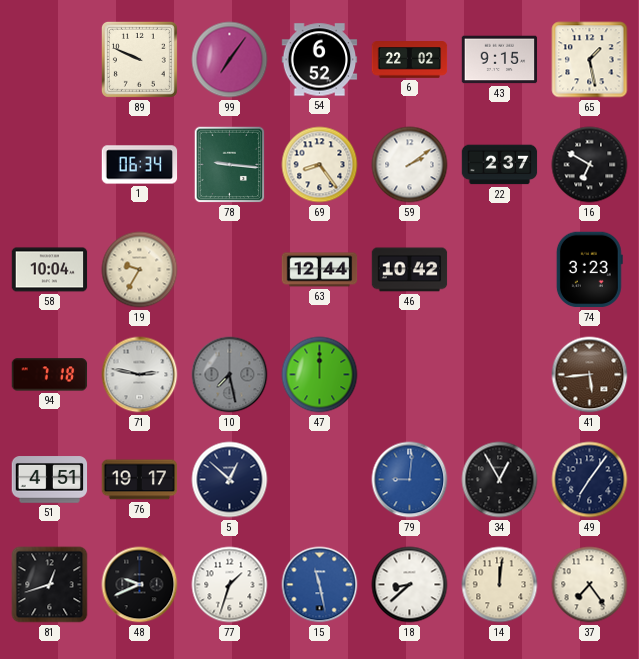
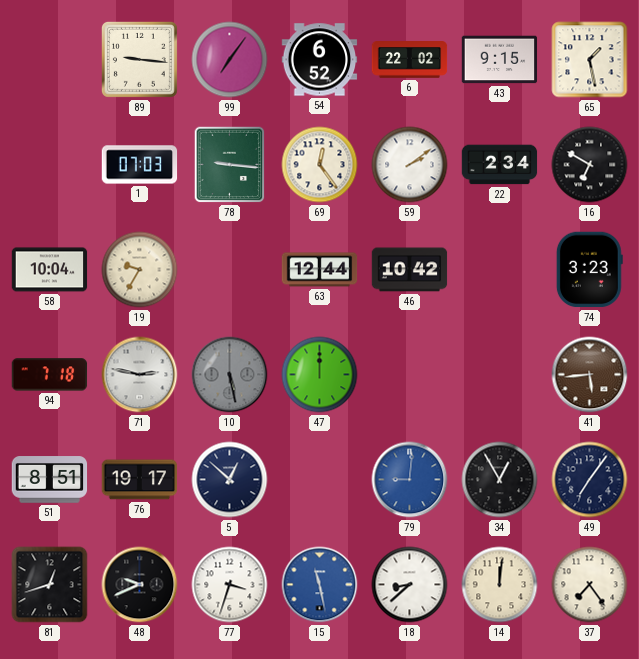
89: 9:49 -> 9:16
1: 06:34 -> 07:03
69: 8:24 -> 12:24
22: 2:37 -> 2:34
10: 7:28 -> 5:28
51: 4:51 -> 8:51
77: 1:33 -> 3:33
